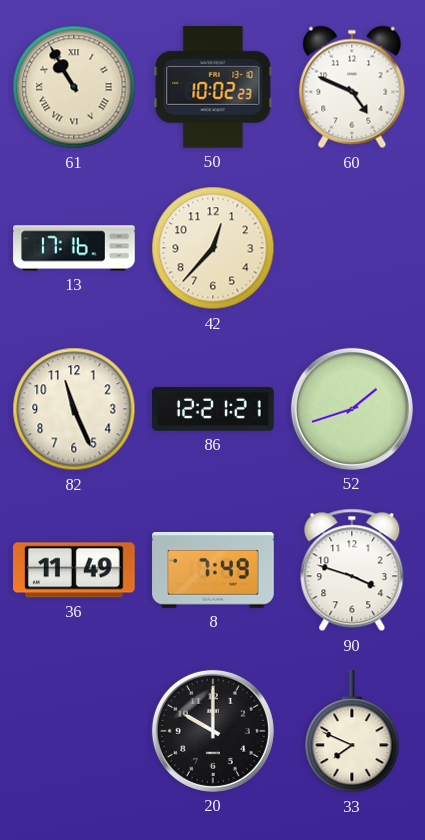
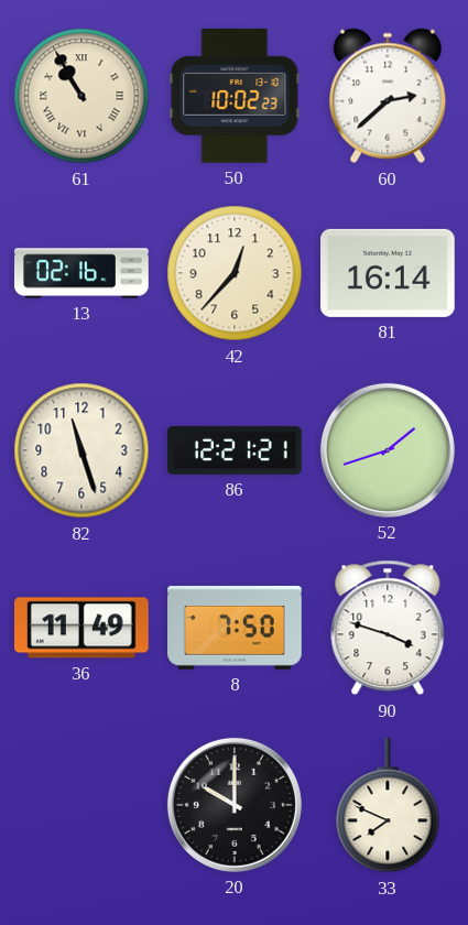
60: 4:49 -> 2:38
13: 17:16 -> 02:16
81: none -> 16:14
82: 11:26 -> 11:27
8: 7:49 -> 7:50
